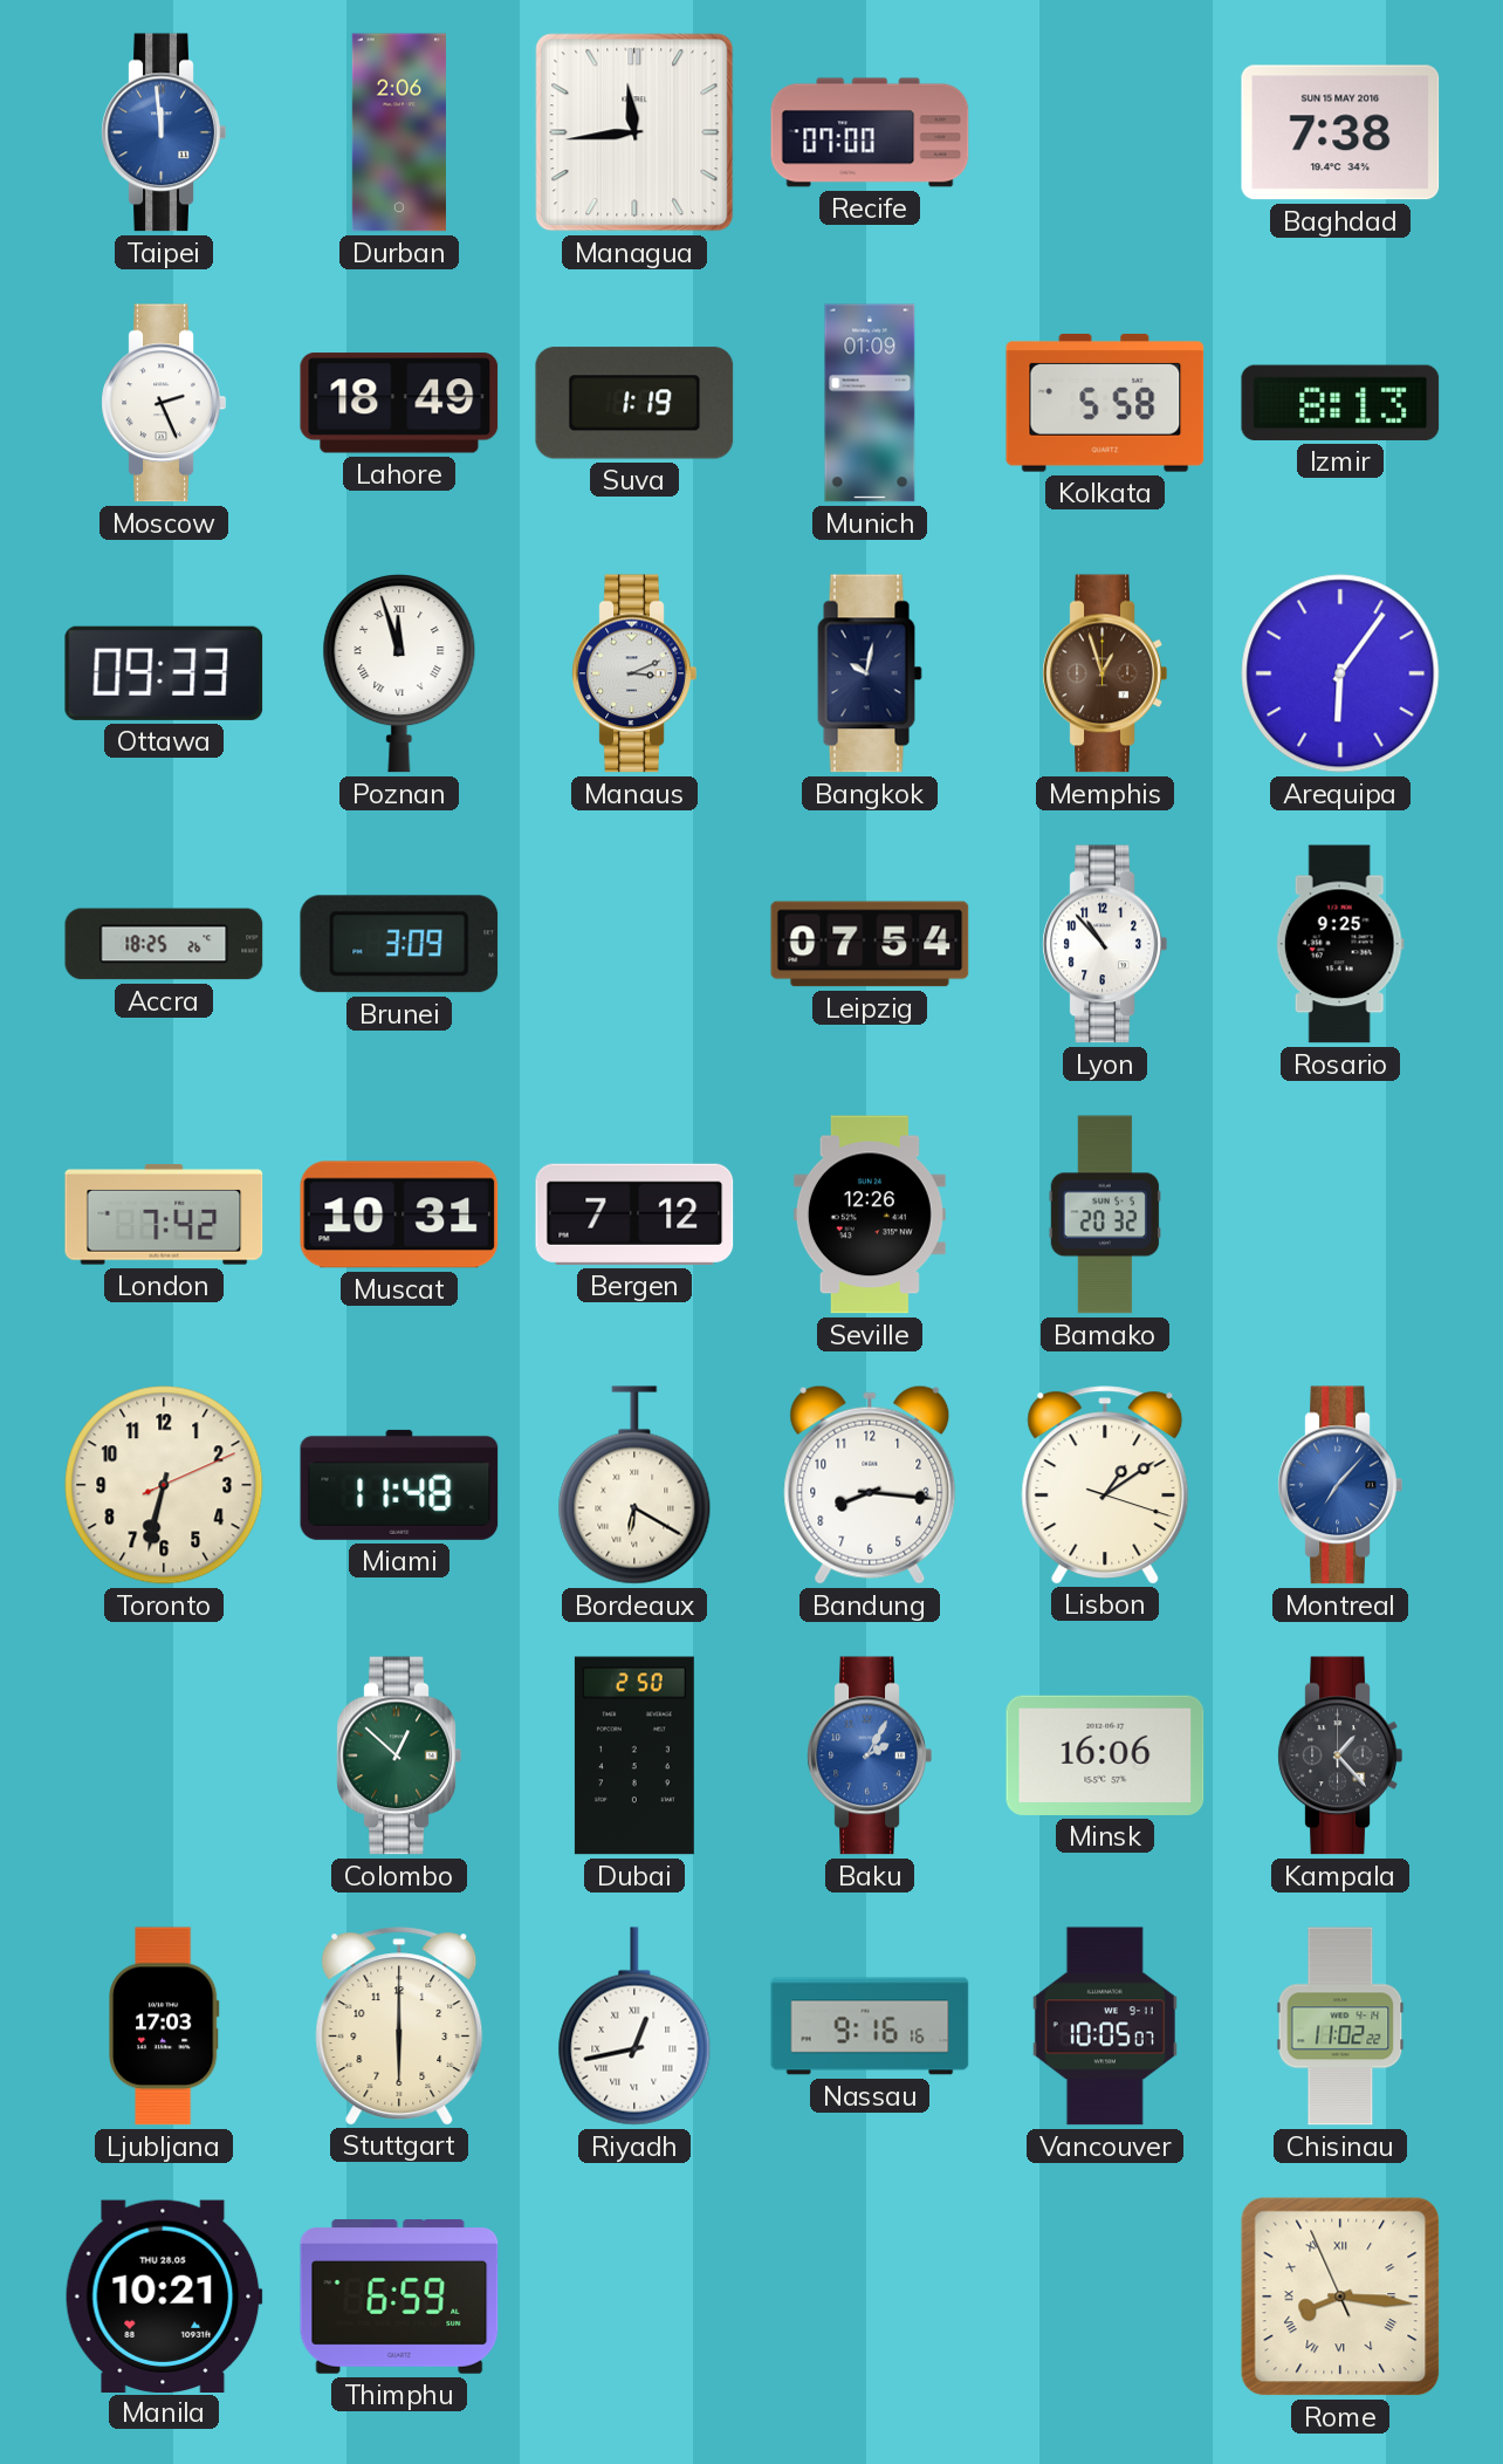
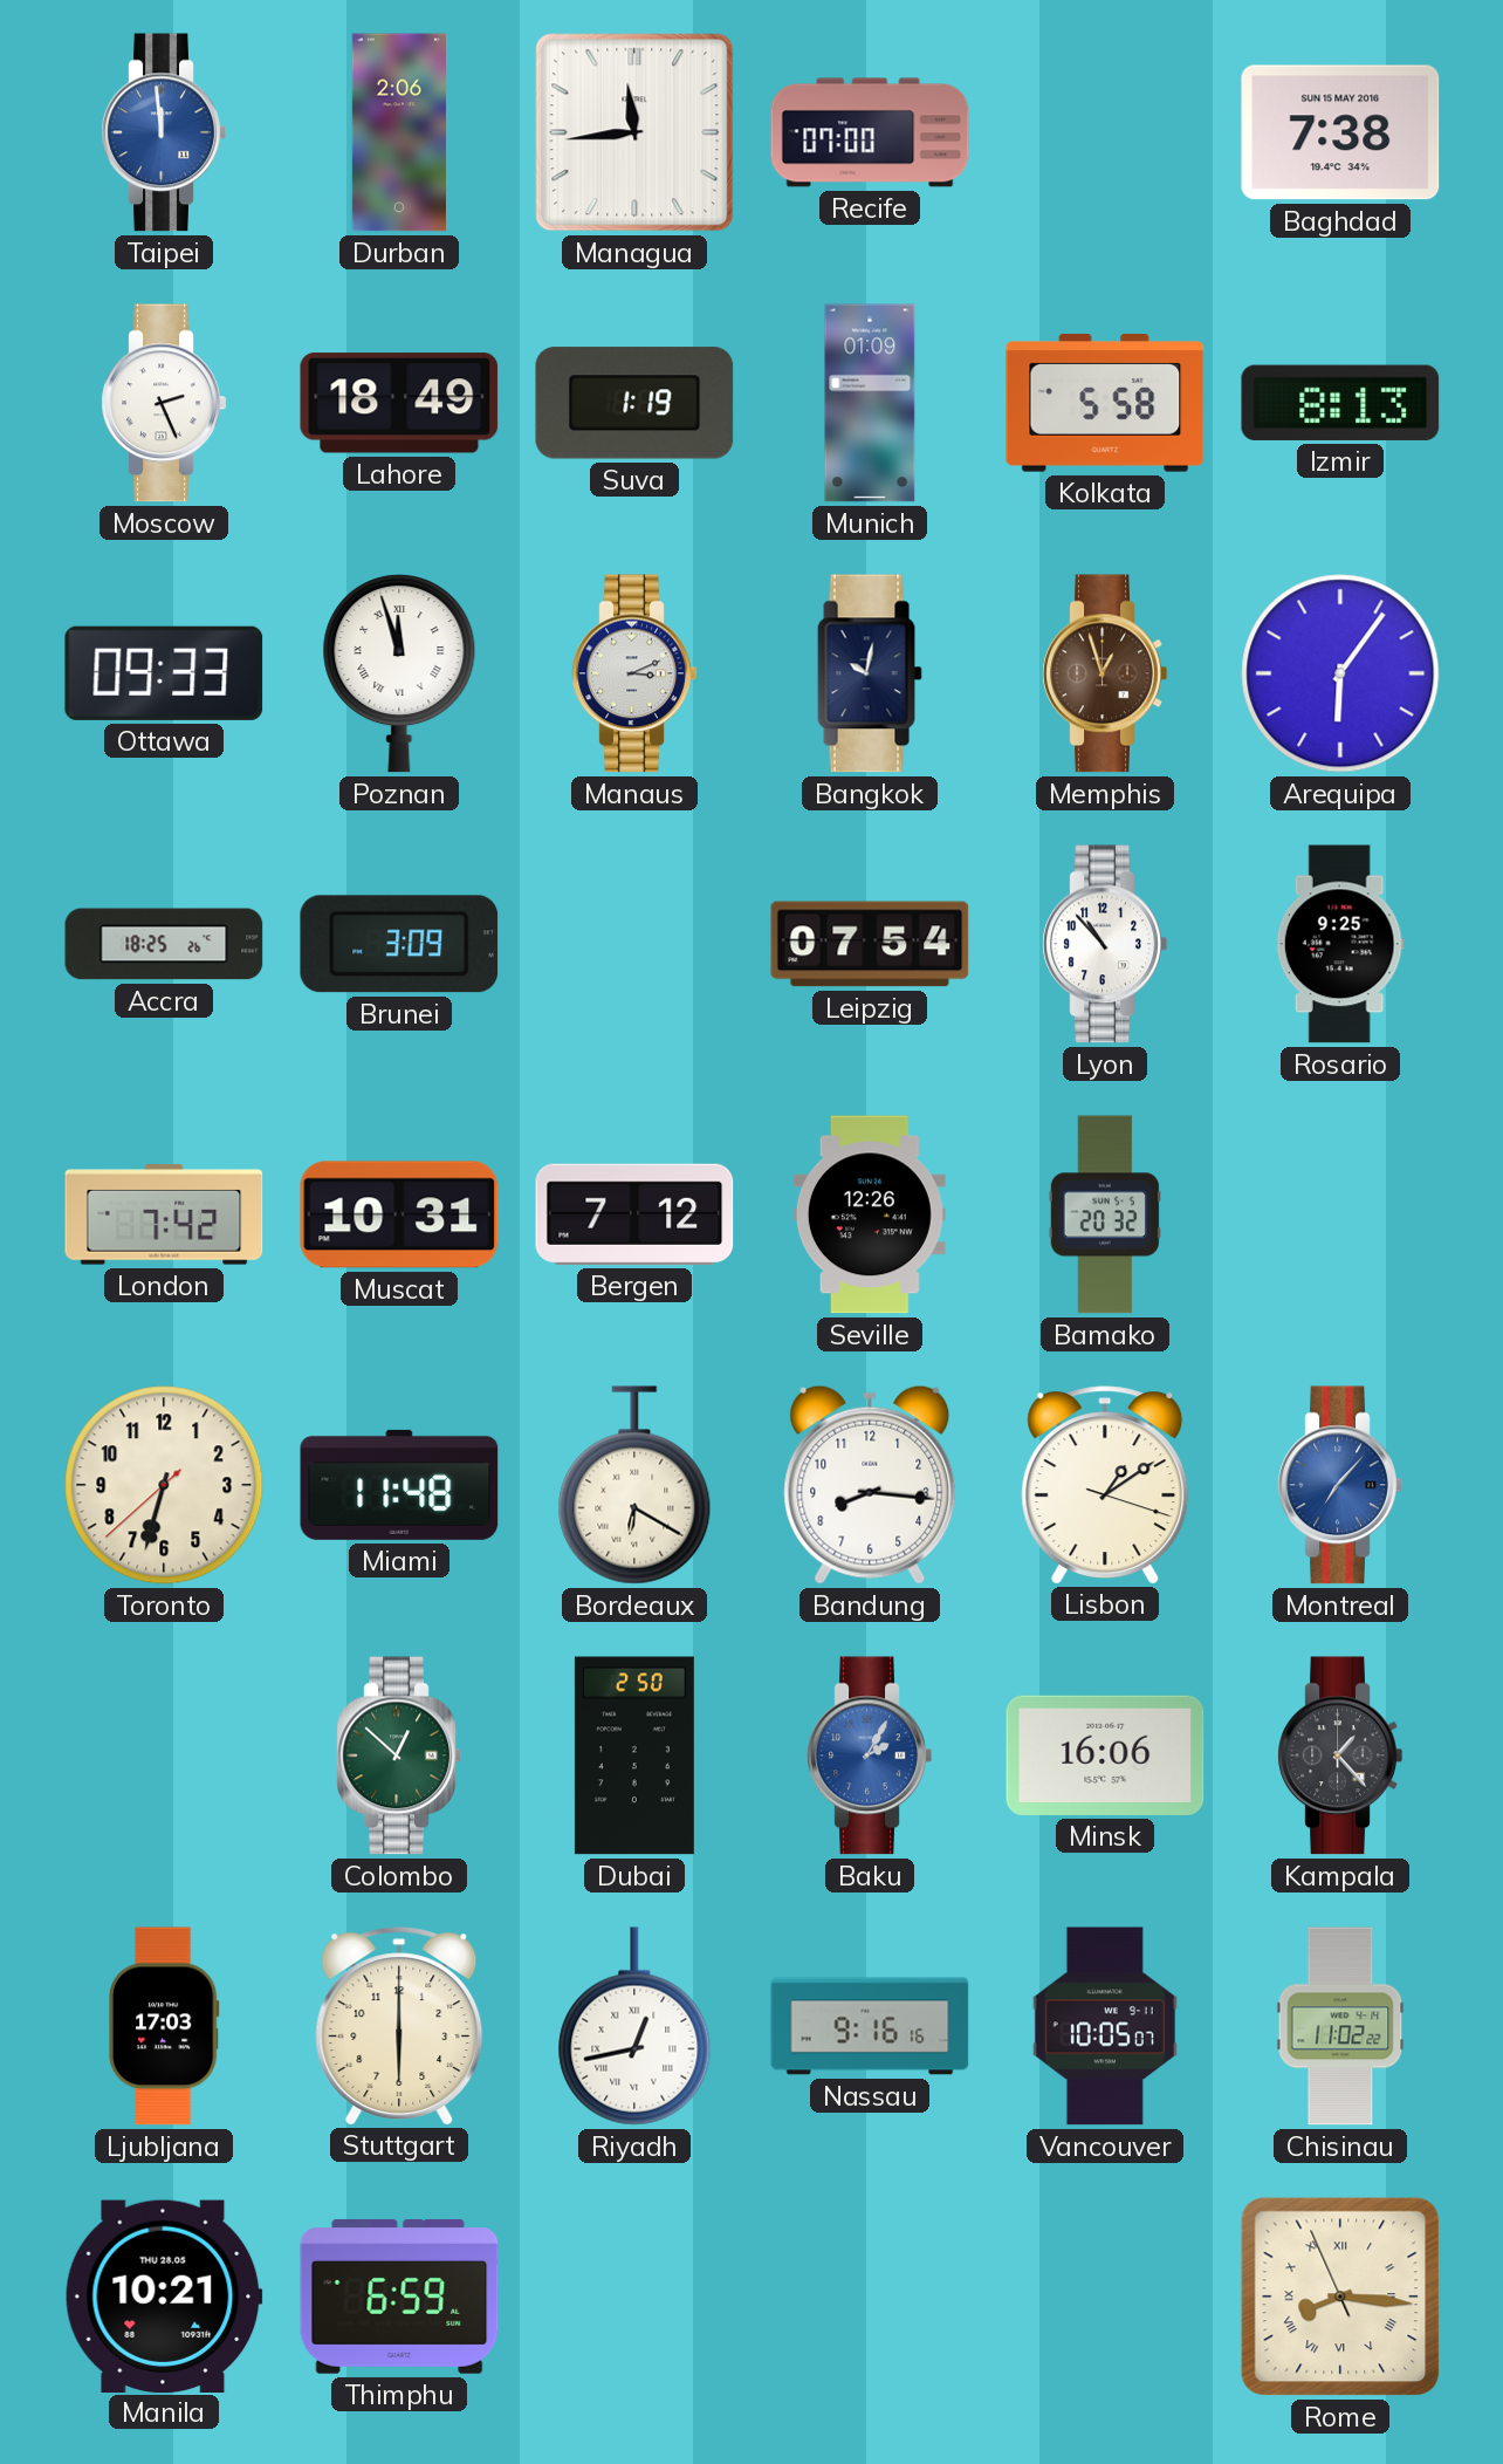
Toronto: 6:32:11 -> 6:32:38
